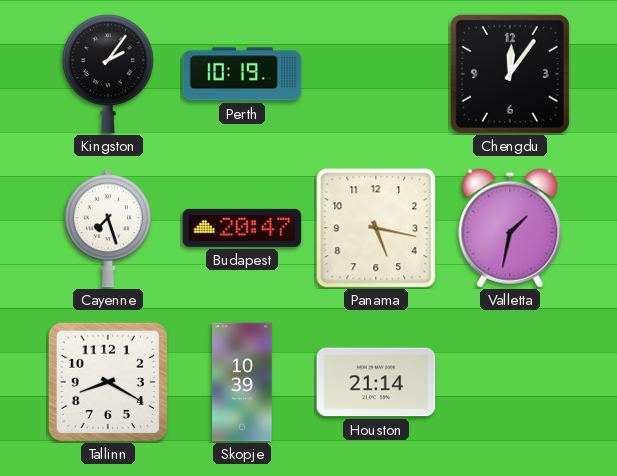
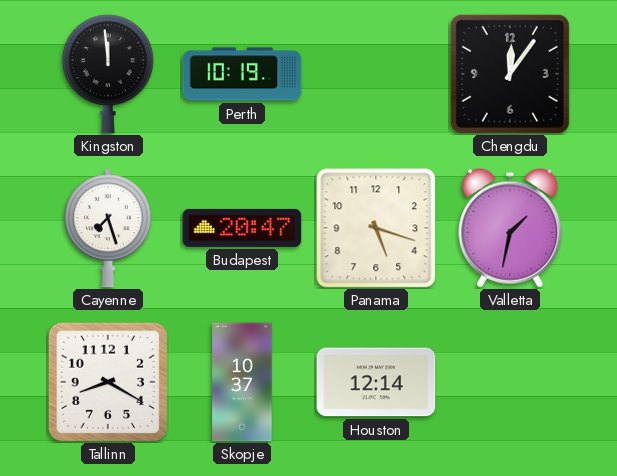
Kingston: 2:06 -> 11:59
Panama: 5:17 -> 5:18
Skopje: 10:39 -> 10:37
Houston: 21:14 -> 12:14
